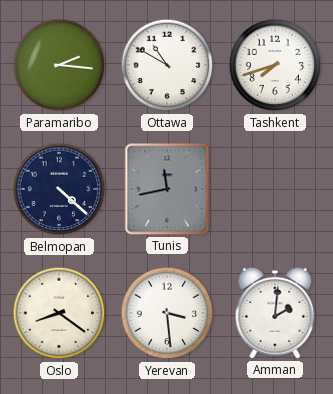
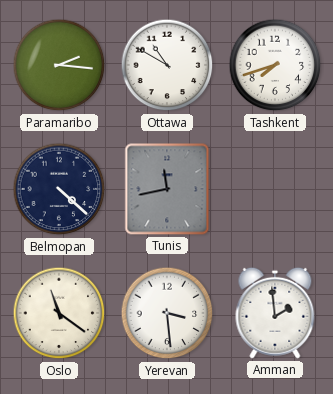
Oslo: 8:21 -> 11:21
Amman: 2:01 -> 1:59
